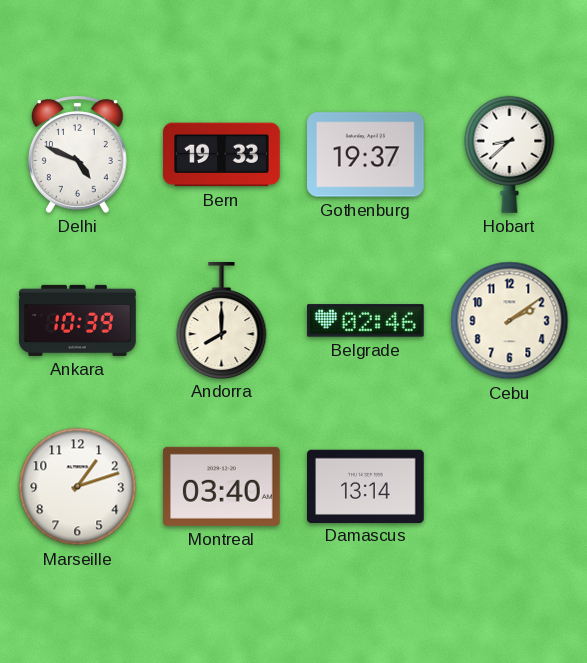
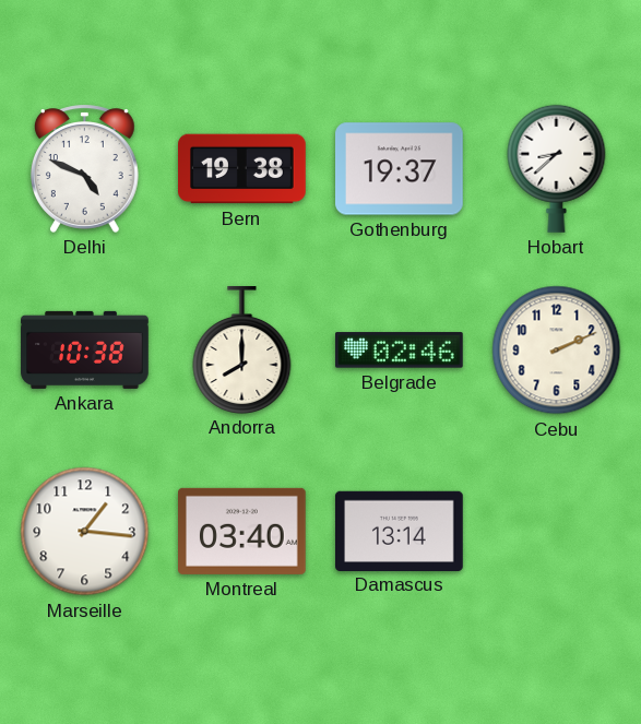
Bern: 19:33 -> 19:38
Ankara: 10:39 -> 10:38
Cebu: 2:09 -> 2:11
Marseille: 1:12 -> 1:16
